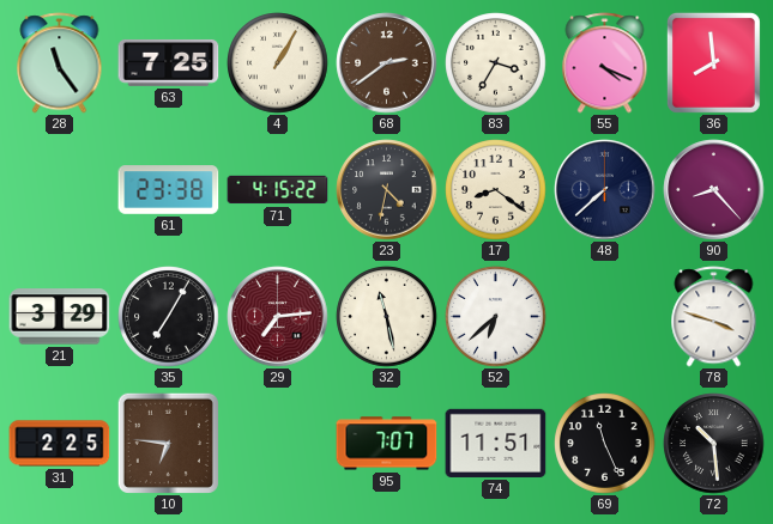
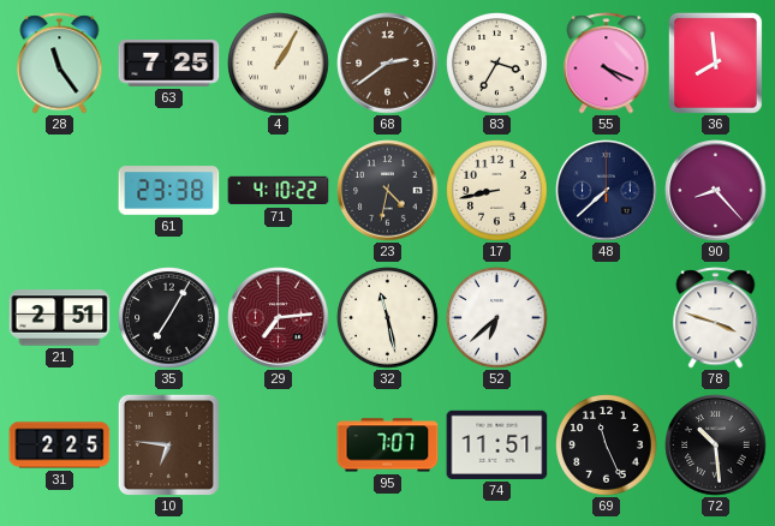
71: 4:15 -> 4:10
17: 8:21 -> 8:43
21: 3:29 -> 2:51
